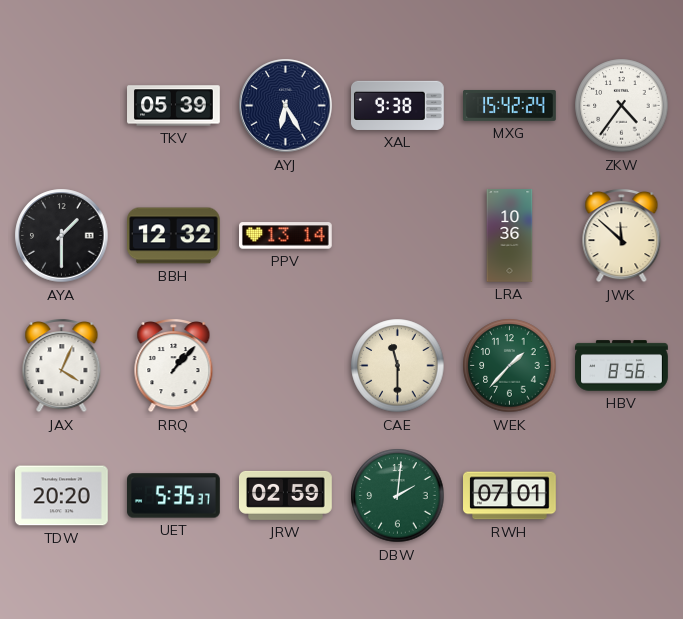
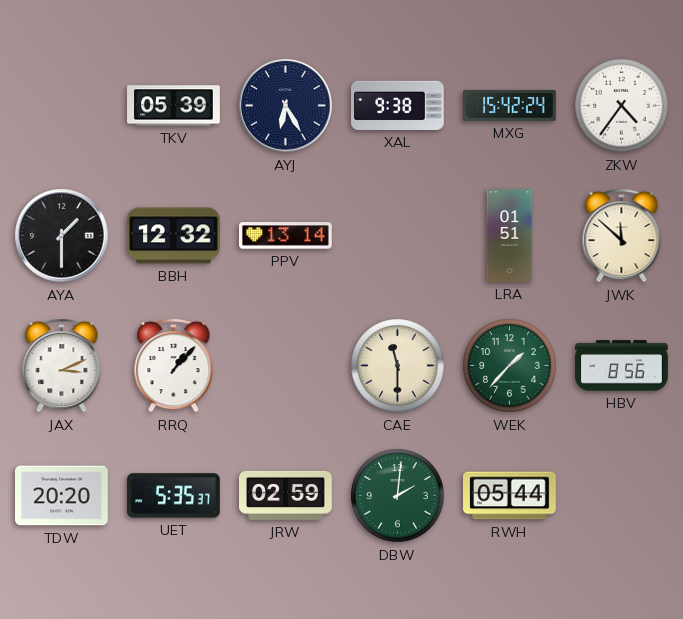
LRA: 10:36 -> 01:51
JAX: 4:04 -> 3:11
RWH: 07:01 -> 05:44
